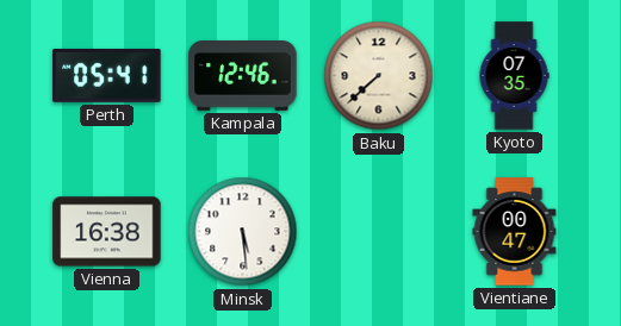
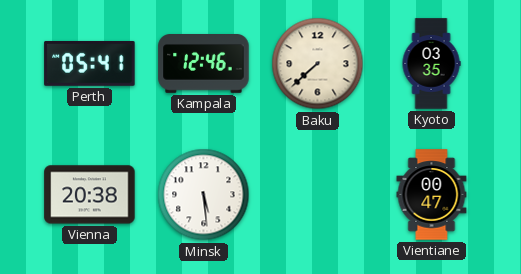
Kyoto: 07:35 -> 03:35
Vienna: 16:38 -> 20:38
